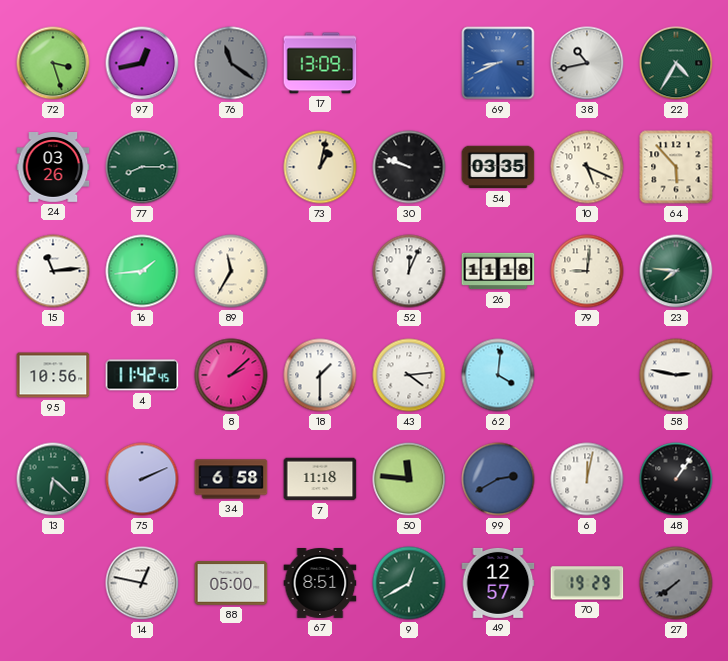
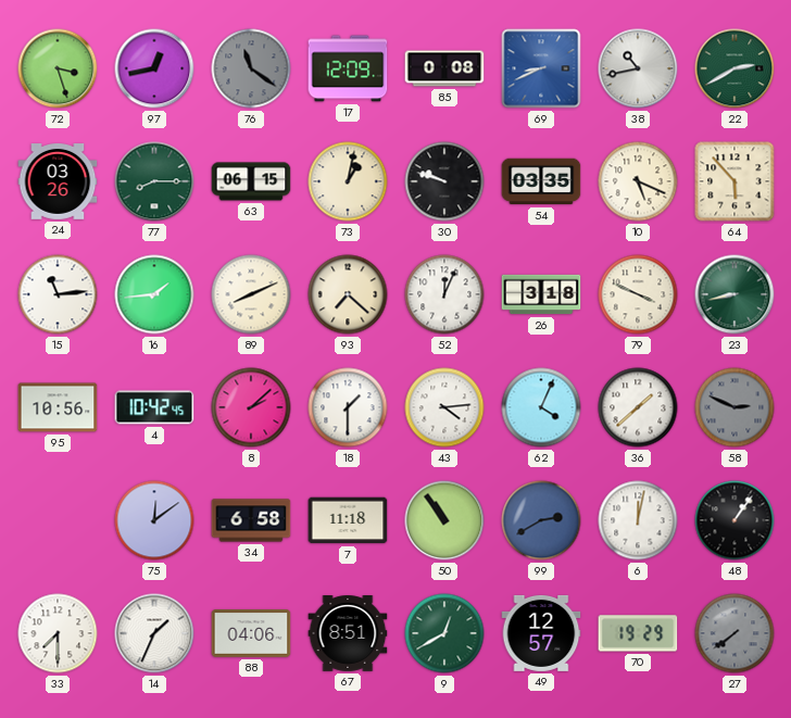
17: 13:09 -> 12:09
85: none -> 0:08
22: 4:35 -> 2:40
63: none -> 06:15
89: 11:35 -> 8:11
93: none -> 7:22
26: 11:18 -> 3:18
79: 9:01 -> 3:49
23: 7:46 -> 8:43
4: 11:42 -> 10:42
62: 4:01 -> 4:04
36: none -> 1:38
58: 2:47 -> 2:49
58 dial: white -> grey
13: 6:22 -> none
75: 2:11 -> 12:09
50: 11:46 -> 10:54
33: none -> 7:30
14: 12:47 -> 1:34
88: 05:00 -> 04:06
